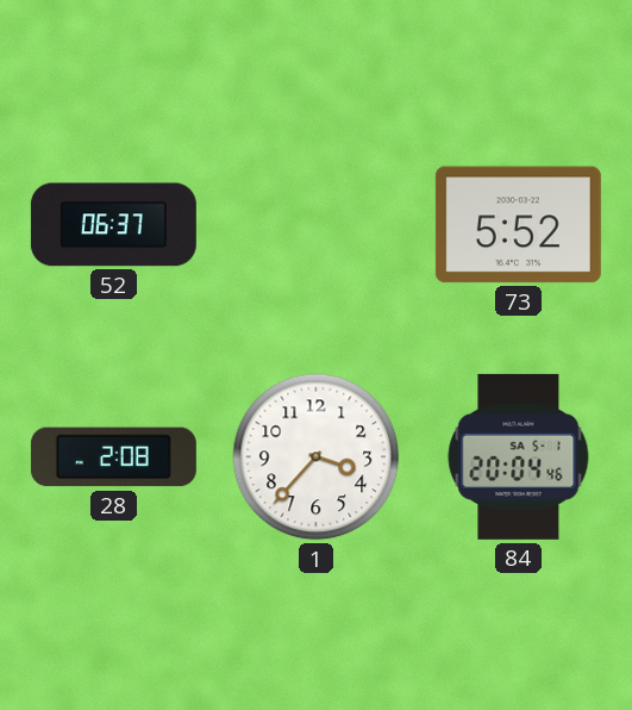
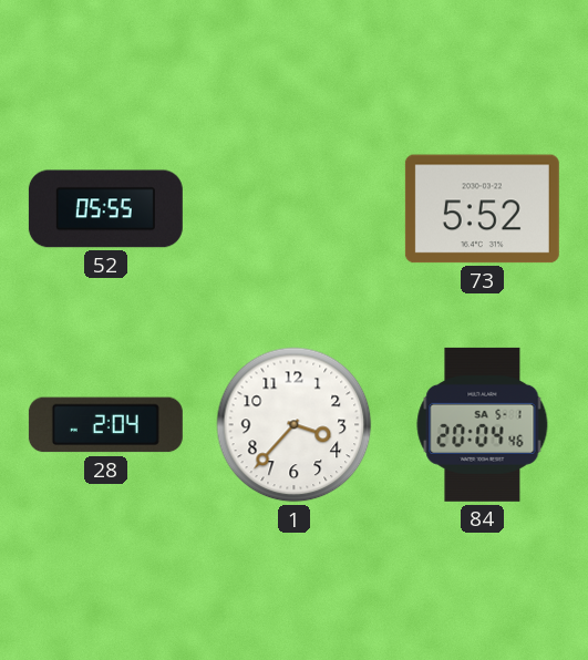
52: 06:37 -> 05:55
28: 2:08 -> 2:04
